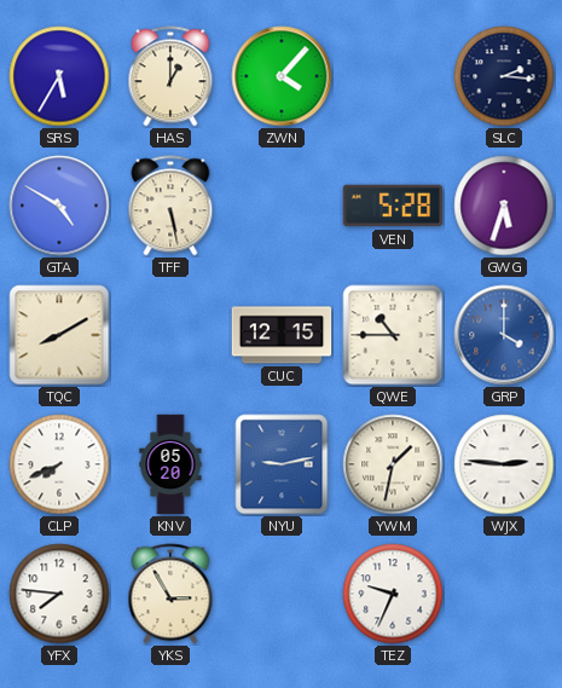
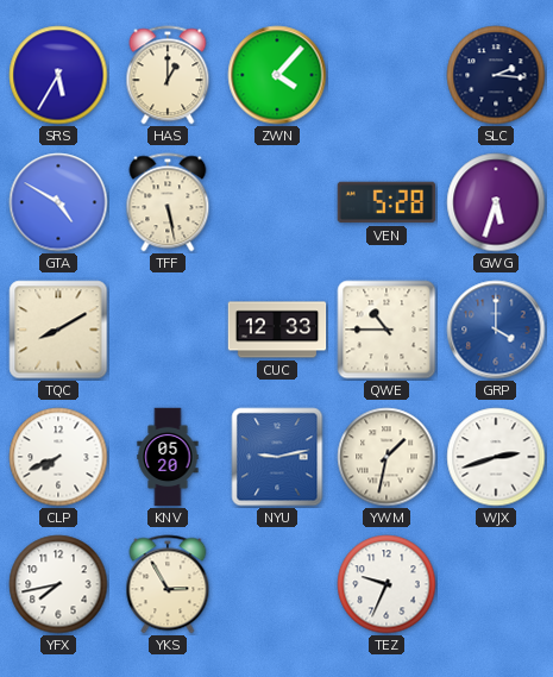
CUC: 12:15 -> 12:33
WJX: 2:46 -> 2:42
YFX: 7:46 -> 7:43
